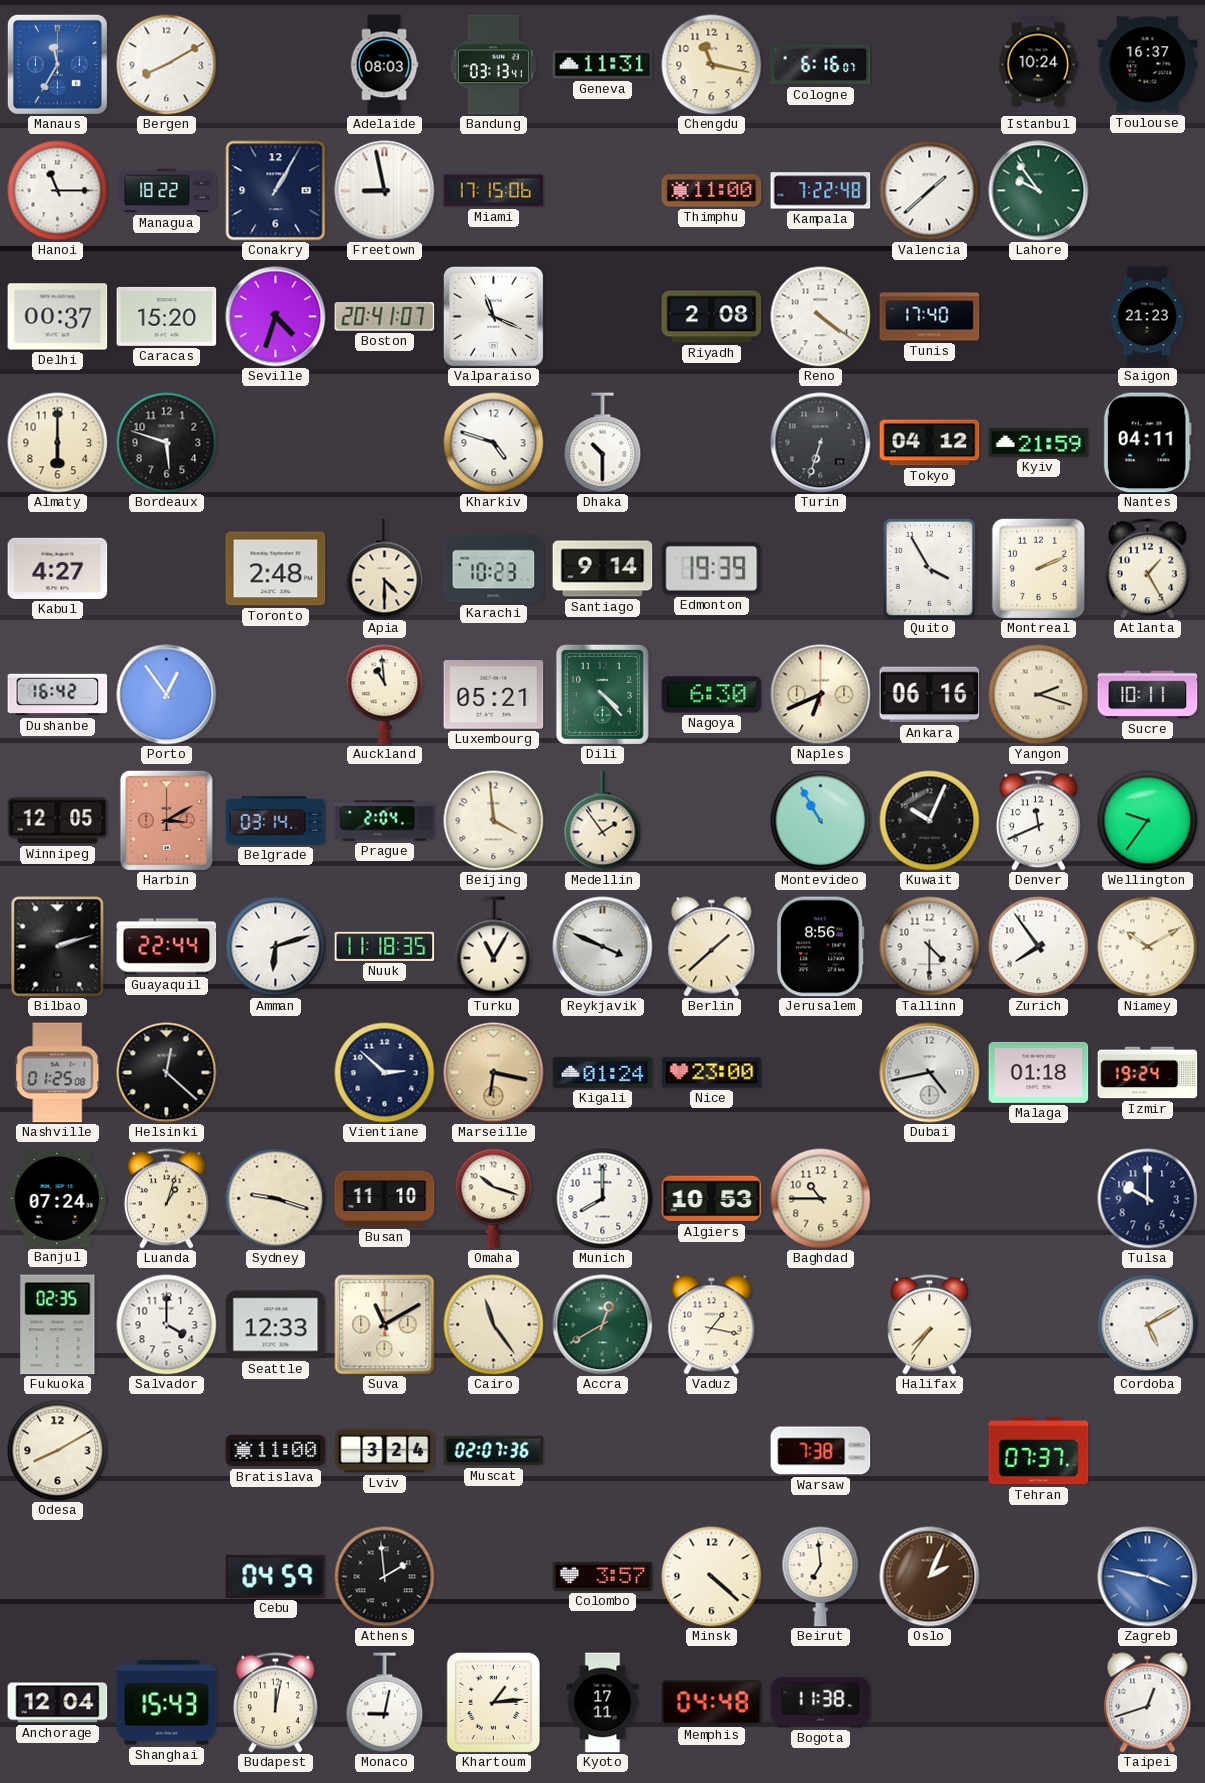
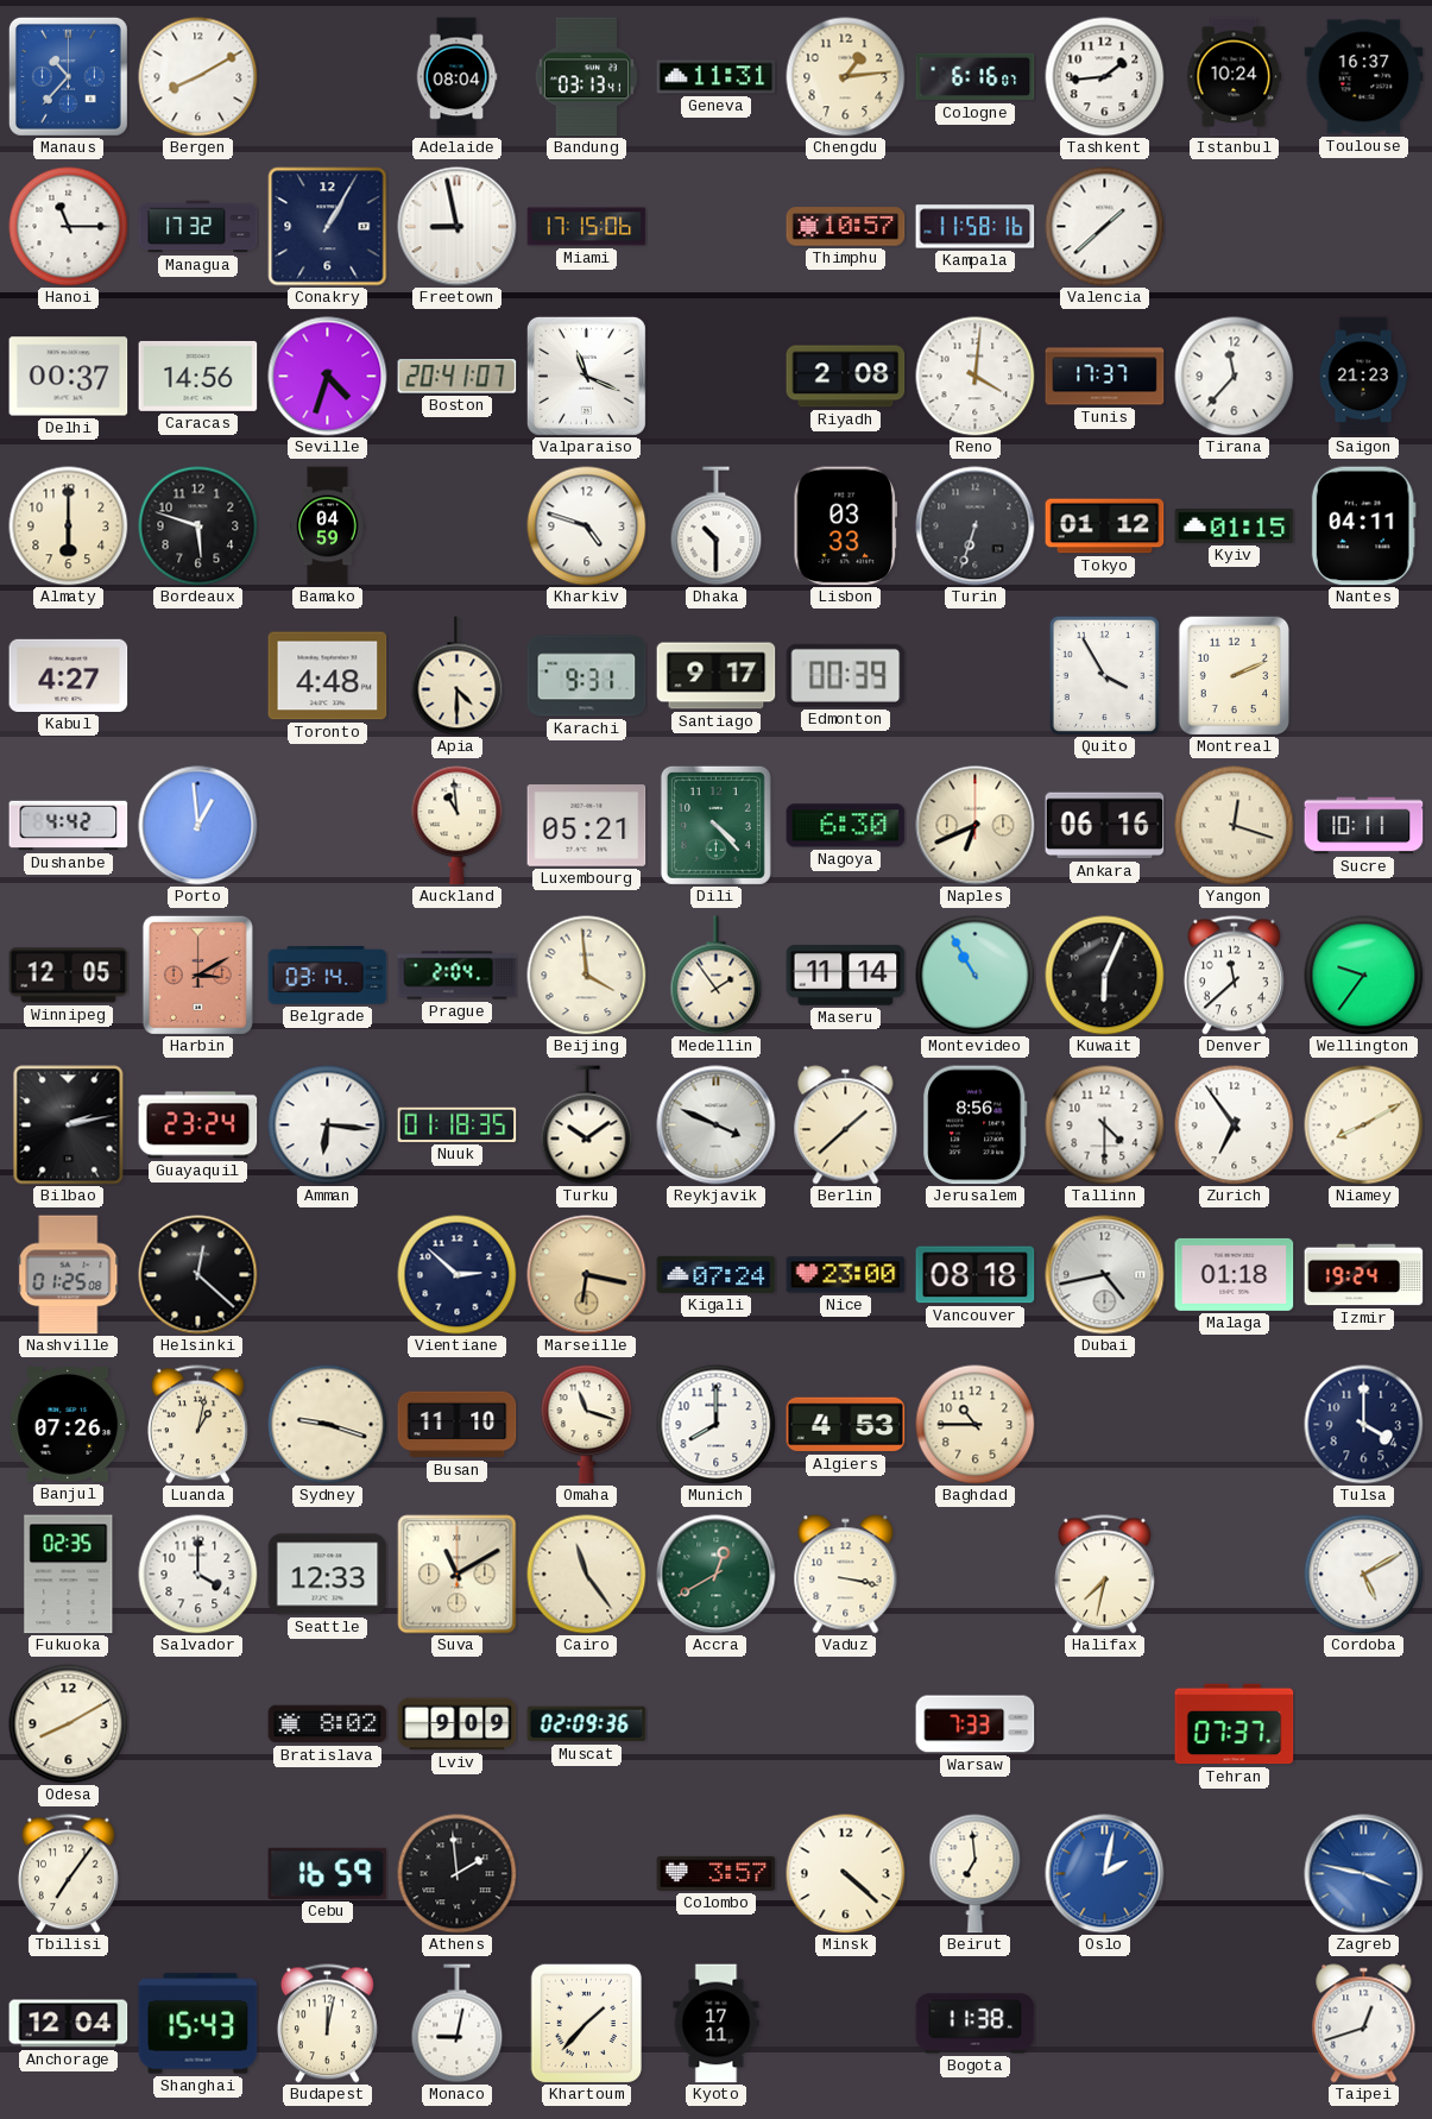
Manaus: 11:35 -> 10:37
Adelaide: 08:03 -> 08:04
Chengdu: 11:17 -> 1:14
Tashkent: none -> 1:44
Managua: 18:22 -> 17:32
Thimphu: 11:00 -> 10:57
Kampala: 7:22 -> 11:58
Lahore: 9:54 -> none
Caracas: 15:20 -> 14:56
Reno: 4:21 -> 4:01
Tunis: 17:40 -> 17:37
Tirana: none -> 11:37
Bamako: none -> 04:59
Lisbon: none -> 03:33
Tokyo: 04:12 -> 01:12
Kyiv: 21:59 -> 01:15
Toronto: 2:48 -> 4:48
Karachi: 10:23 -> 9:31
Santiago: 9:14 -> 9:17
Edmonton: 19:39 -> 00:39
Atlanta: 1:25 -> none
Dushanbe: 16:42 -> 4:42
Porto: 12:54 -> 12:59
Yangon: 2:18 -> 12:18
Maseru: none -> 11:14
Kuwait: 10:04 -> 6:04
Denver: 11:41 -> 11:38
Bilbao: 2:12 -> 2:13
Guayaquil: 22:44 -> 23:24
Amman: 6:12 -> 6:16
Nuuk: 11:18 -> 01:18
Turku: 11:05 -> 10:09
Zurich: 7:54 -> 6:54
Niamey: 10:10 -> 8:10
Kigali: 01:24 -> 07:24
Vancouver: none -> 08:18
Banjul: 07:24 -> 07:26
Luanda: 1:03 -> 1:02
Omaha: 10:18 -> 11:18
Algiers: 10:53 -> 4:53
Tulsa: 10:00 -> 4:00
Vaduz: 1:17 -> 3:17
Halifax: 7:36 -> 7:32
Bratislava: 11:00 -> 8:02
Lviv: 3:24 -> 9:09
Muscat: 02:07 -> 02:09
Warsaw: 7:38 -> 7:33
Tbilisi: none -> 7:06
Cebu: 04:59 -> 16:59
Oslo: 2:04 -> 2:02
Oslo dial: brown -> blue
Khartoum: 1:14 -> 1:37
Memphis: 04:48 -> none
